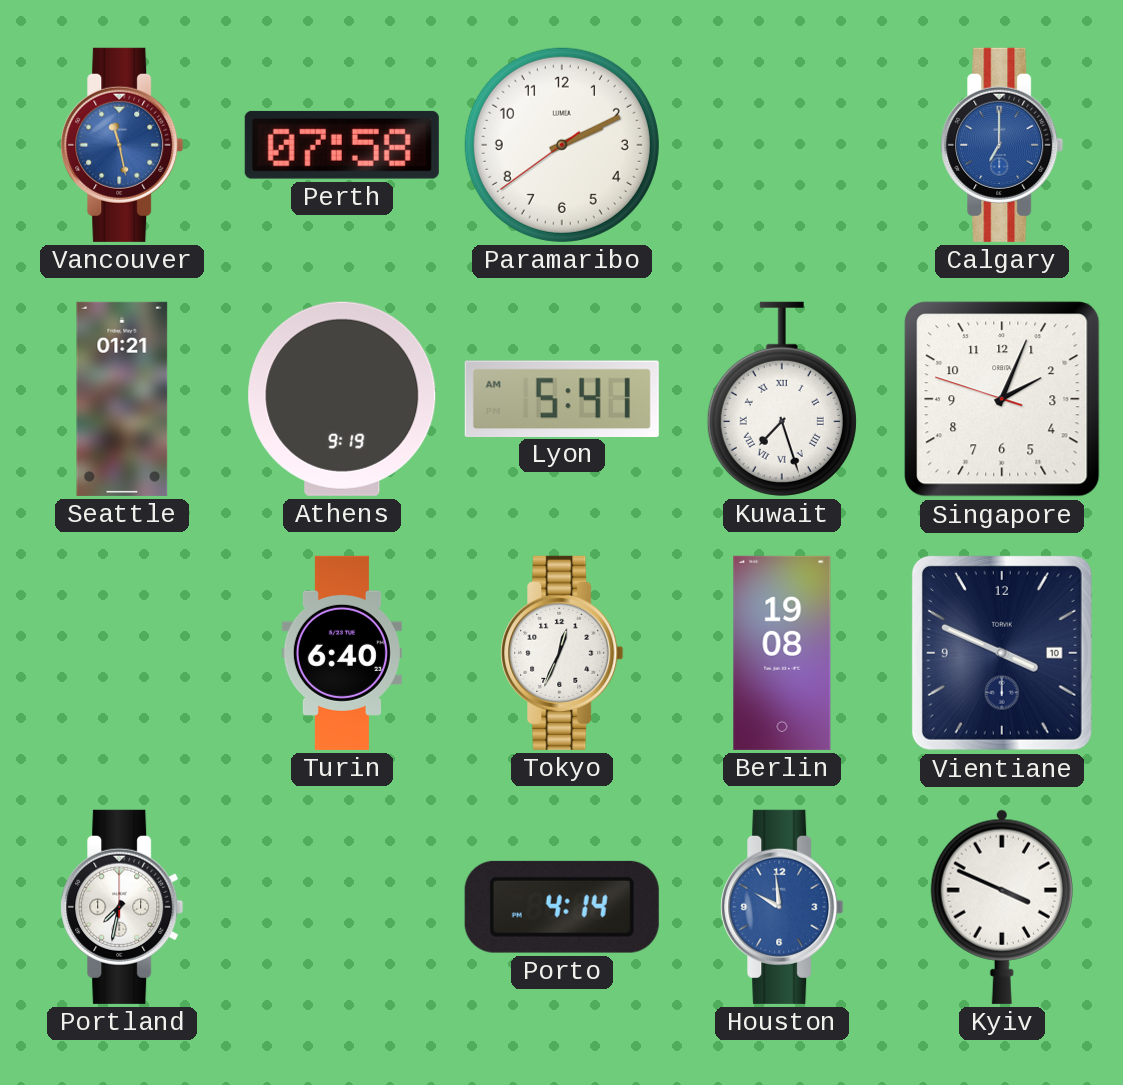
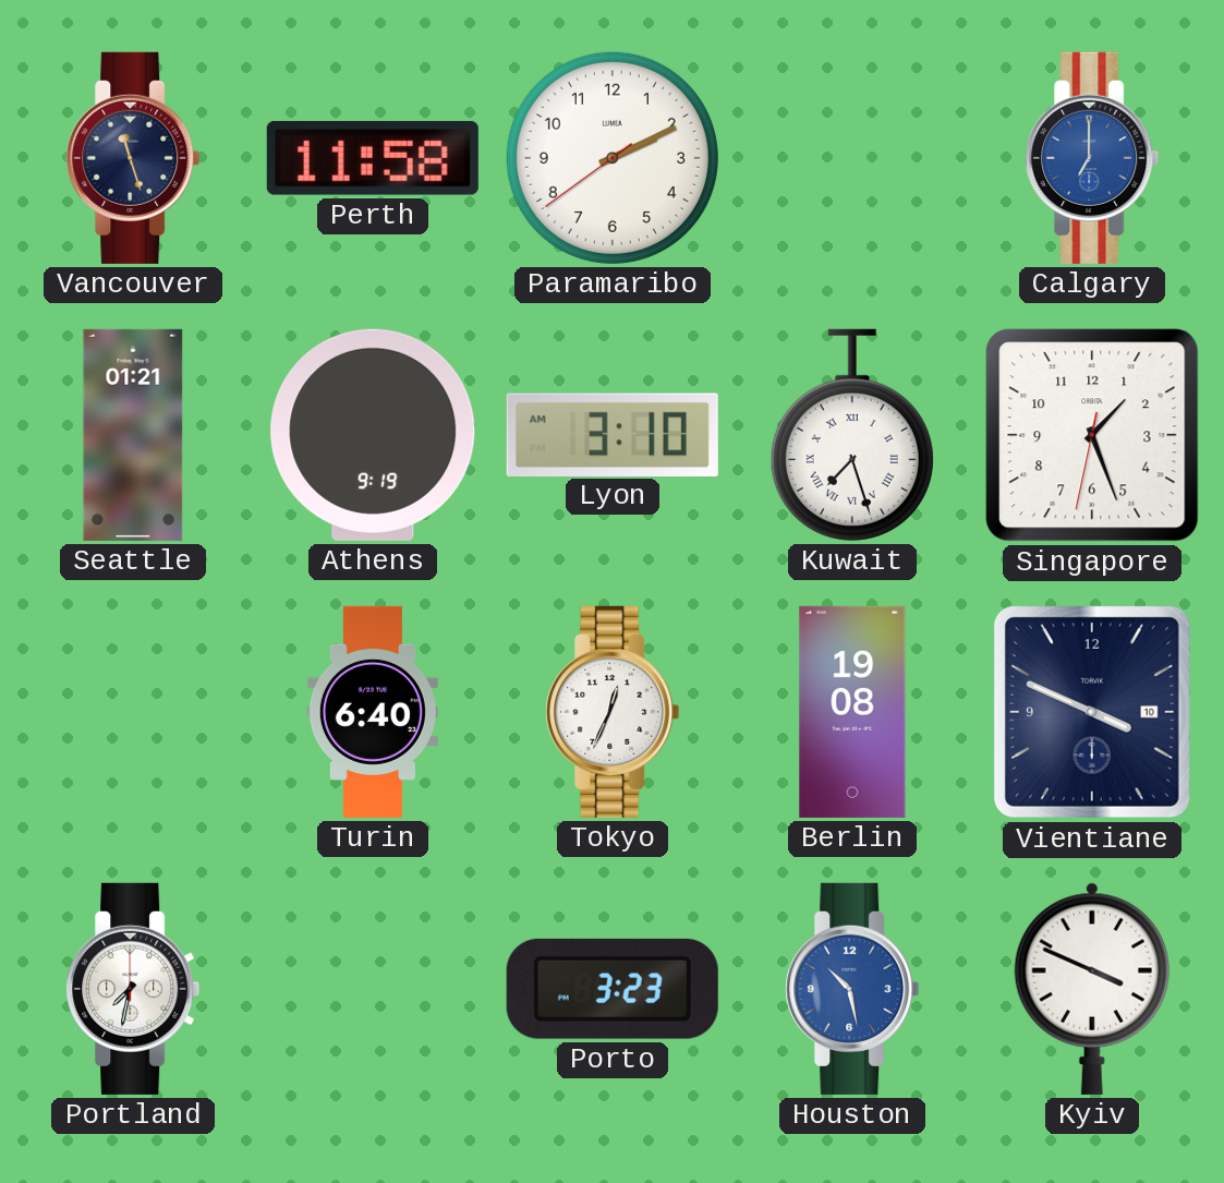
Vancouver: 11:28 -> 11:27
Vancouver dial: blue -> navy
Perth: 07:58 -> 11:58
Lyon: 5:41 -> 3:10
Singapore: 2:03 -> 1:26
Porto: 4:14 -> 3:23
Houston: 9:59 -> 10:28
